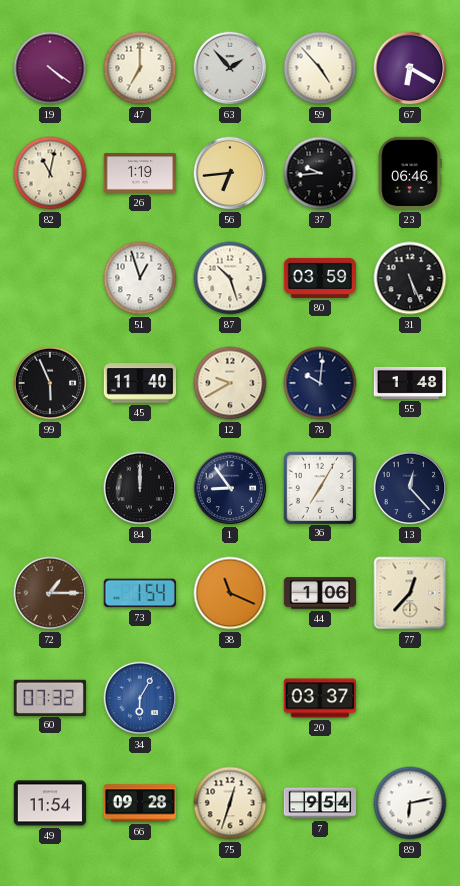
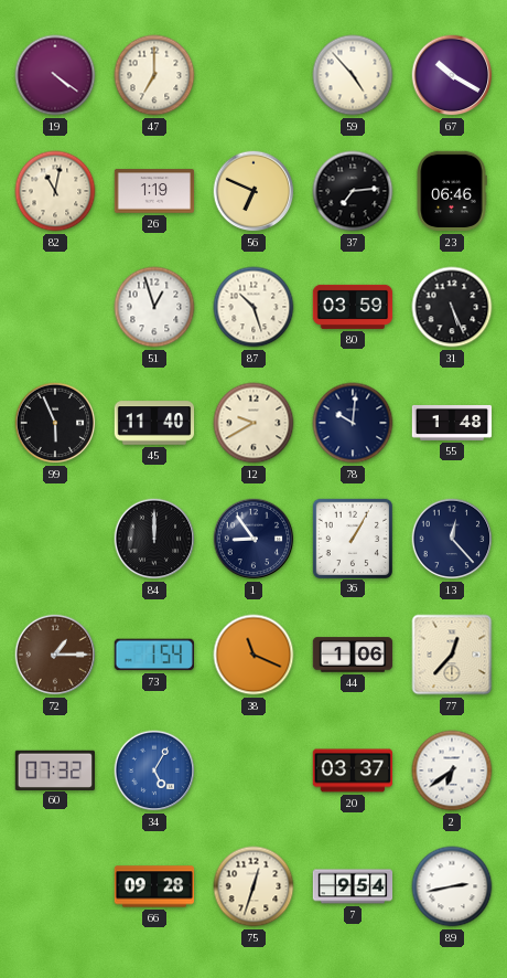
63: 1:53 -> none
67: 6:20 -> 10:20
56: 6:44 -> 6:49
37: 9:44 -> 7:14
36: 7:05 -> 1:05
34: 6:05 -> 5:05
2: none -> 6:39
49: 11:54 -> none
89: 6:13 -> 2:43
